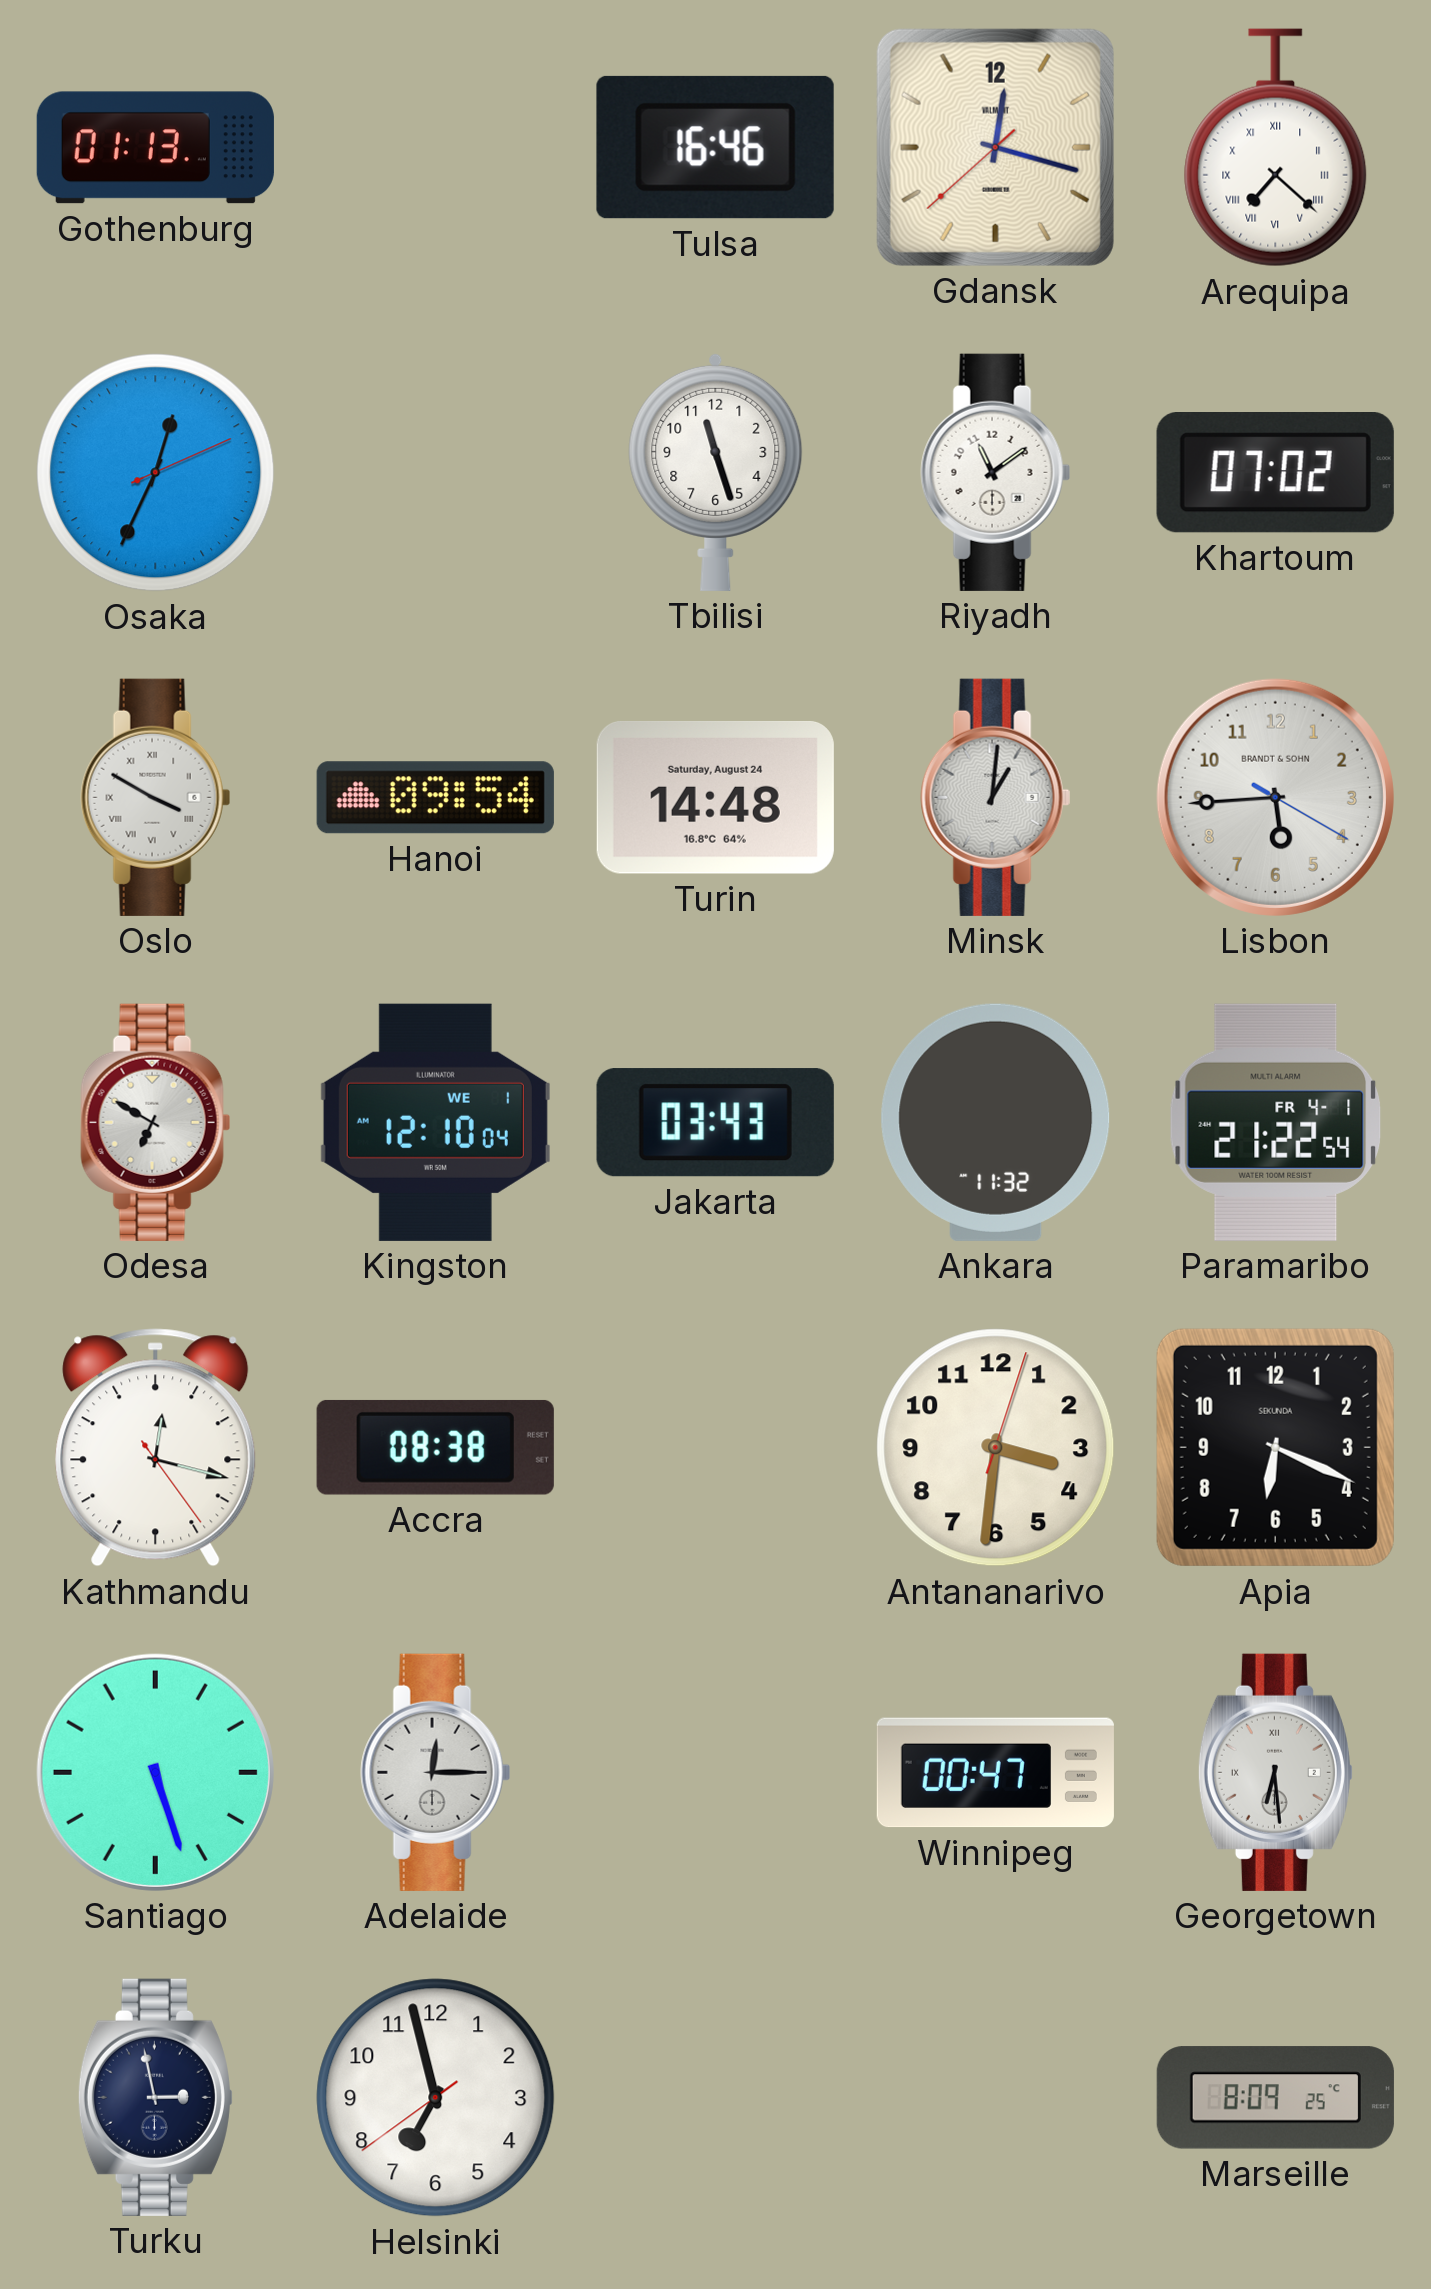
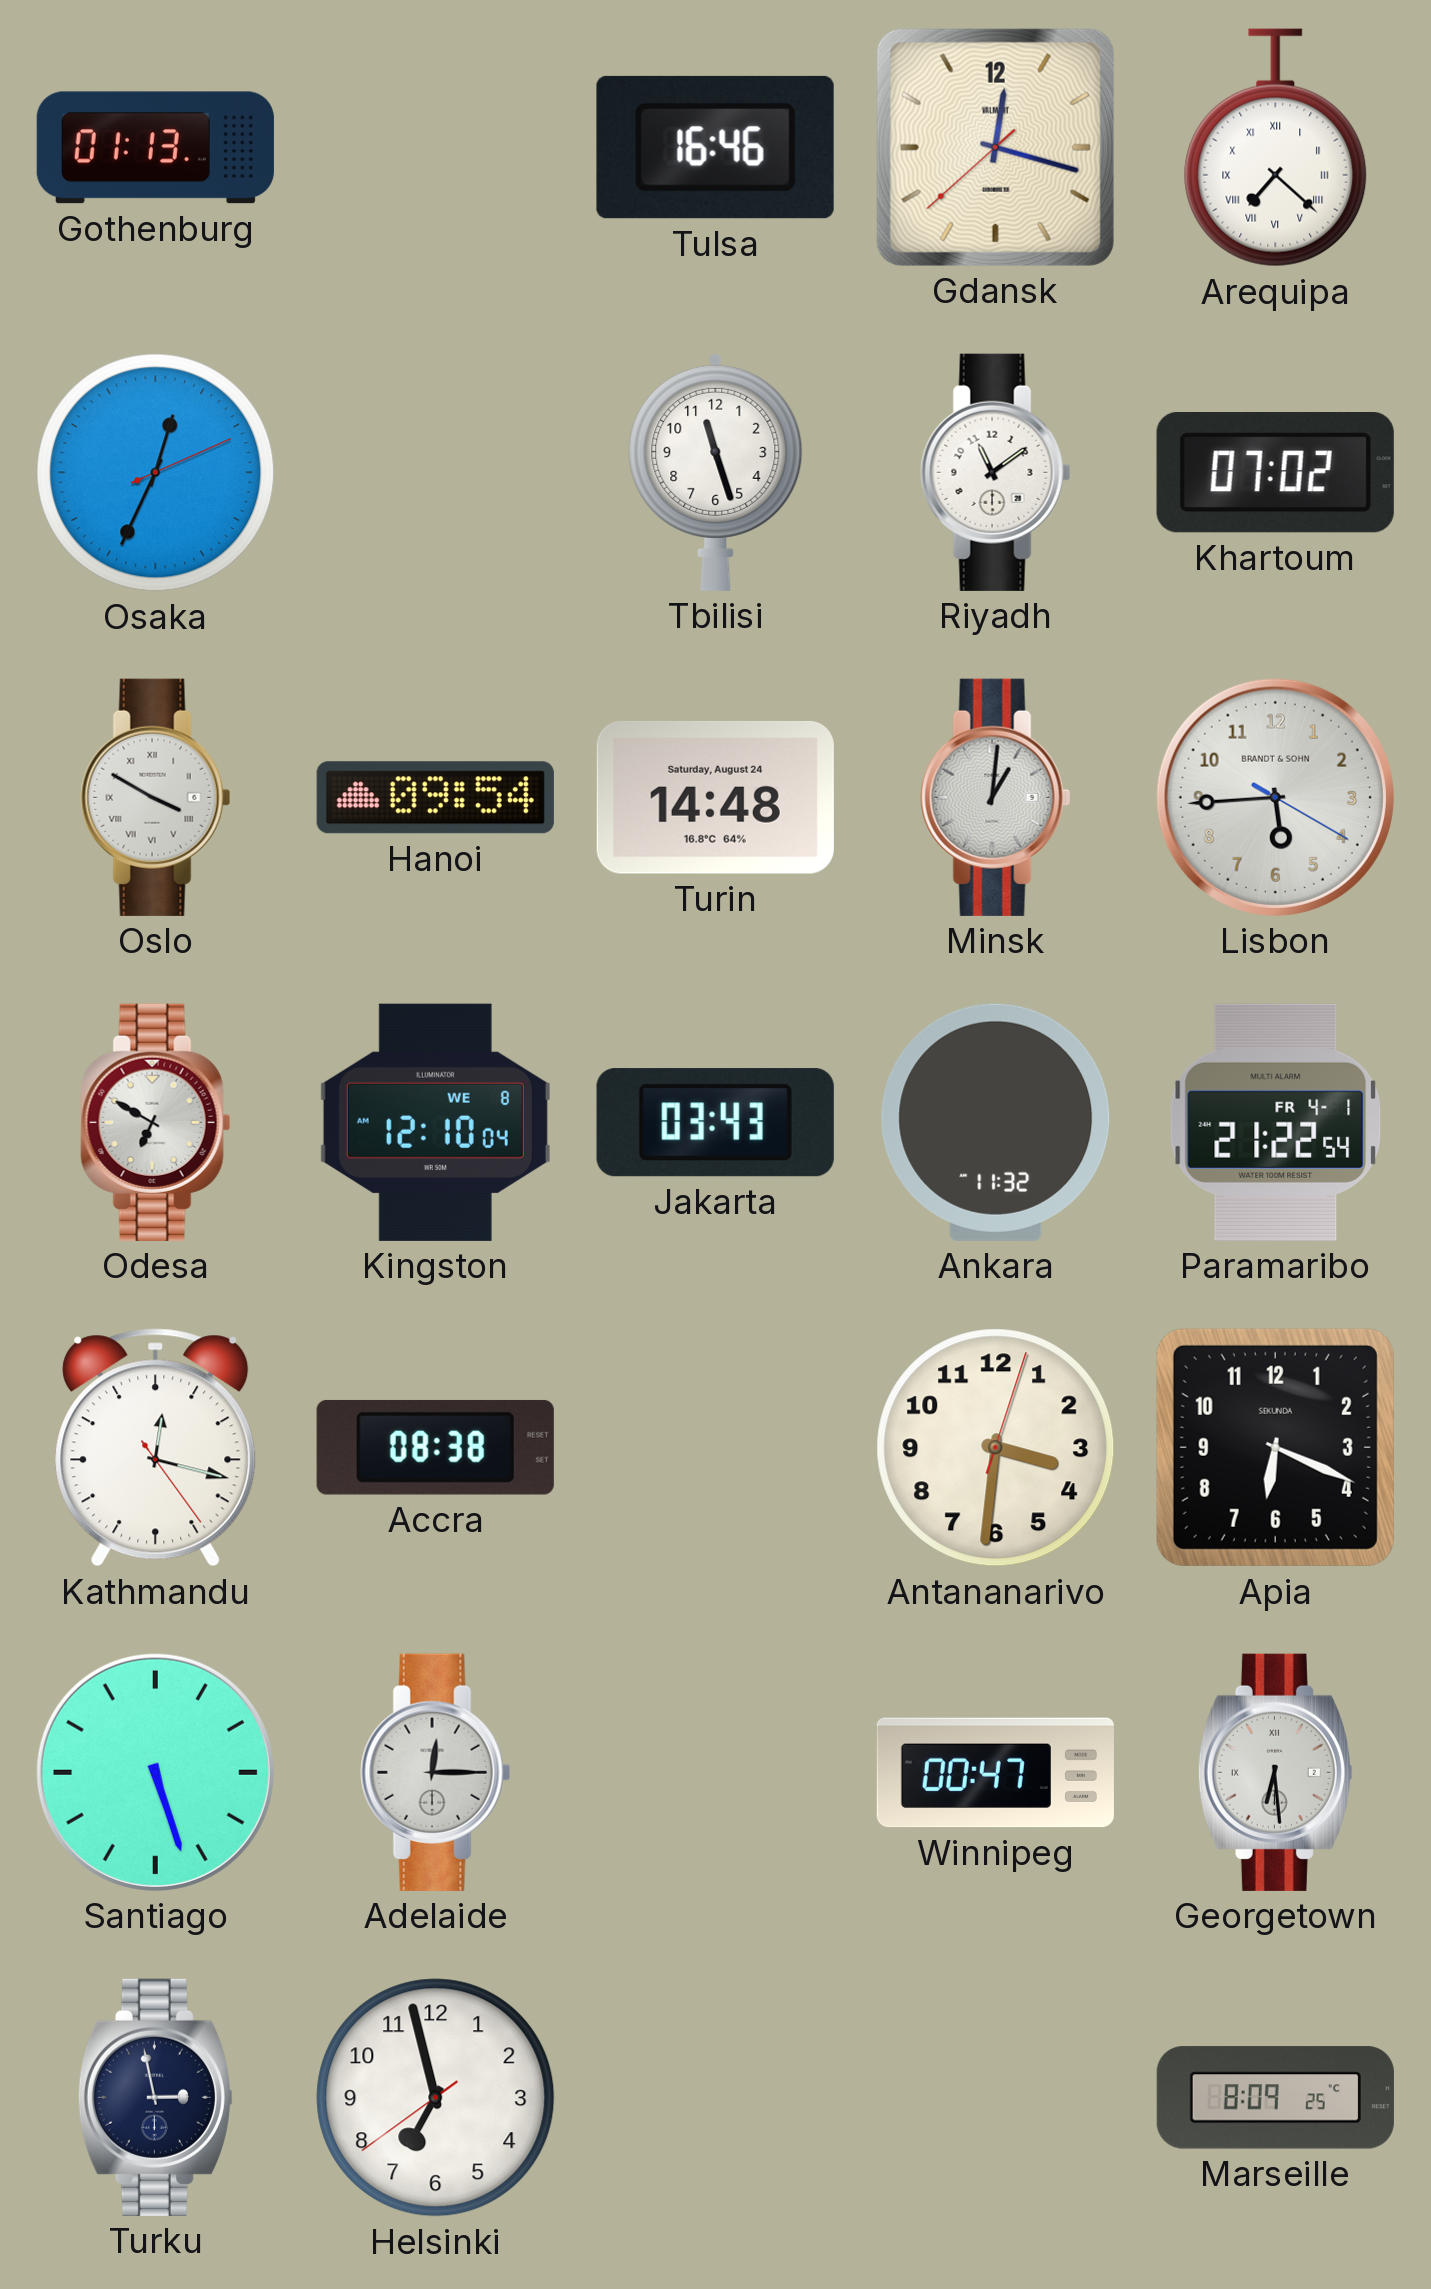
Kingston date: WE 1 -> WE 8
